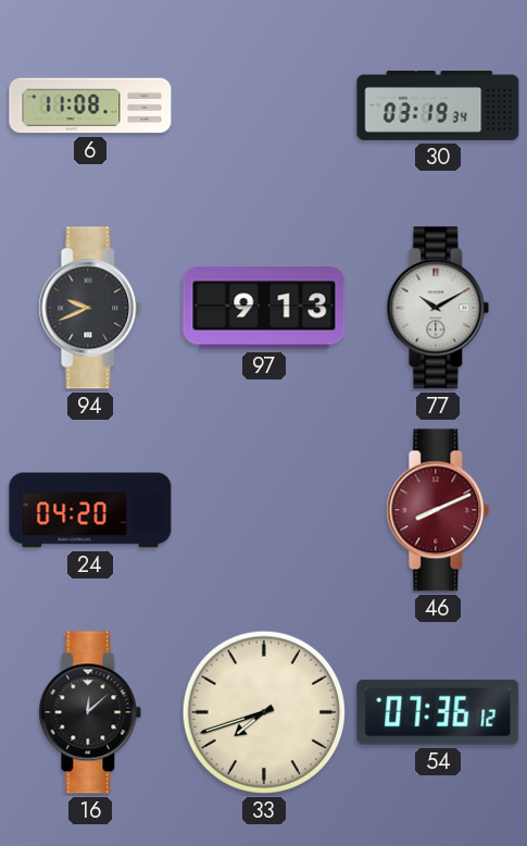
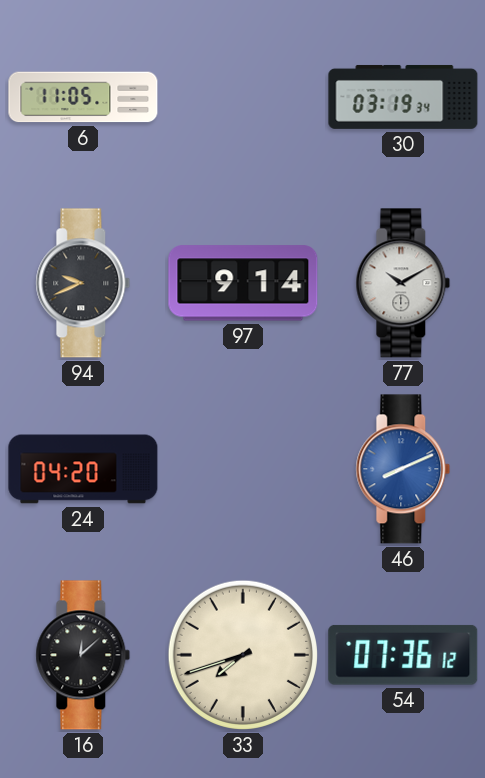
6: 11:08 -> 11:05
97: 9:13 -> 9:14
46 dial: burgundy -> blue
